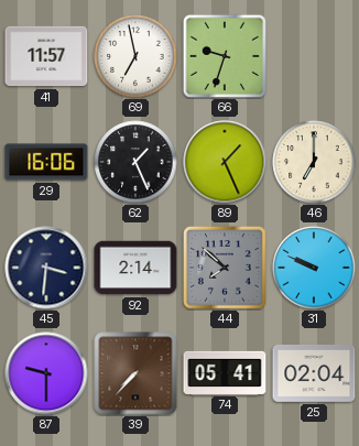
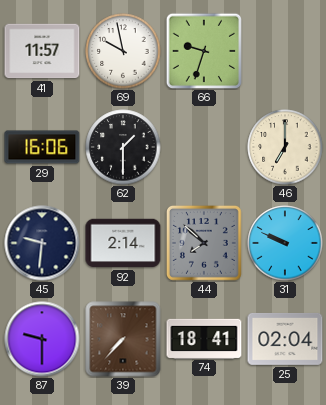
69: 6:58 -> 9:58
62: 1:26 -> 1:30
89: 1:26 -> none
45: 3:31 -> 9:31
74: 05:41 -> 18:41
